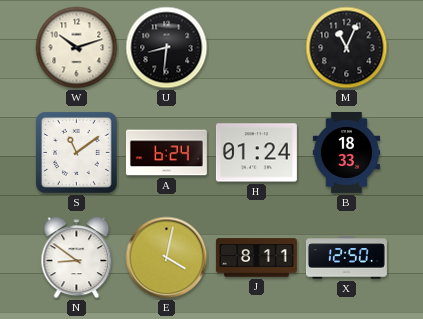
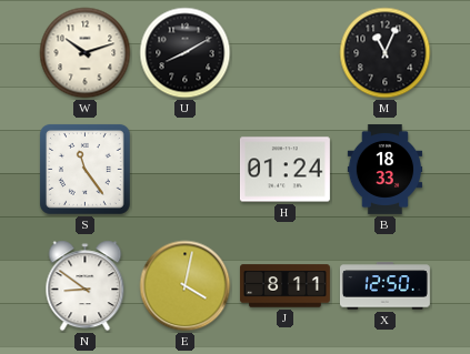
U: 8:31 -> 8:10
S: 11:09 -> 11:24
A: 6:24 -> none
